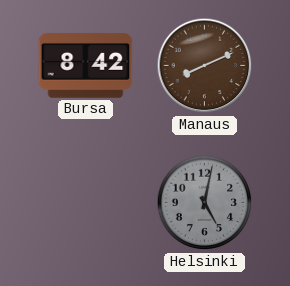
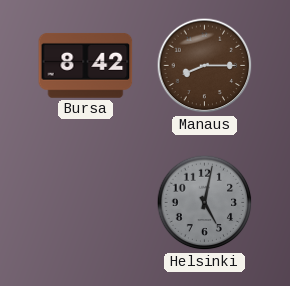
Manaus: 8:11 -> 8:15
